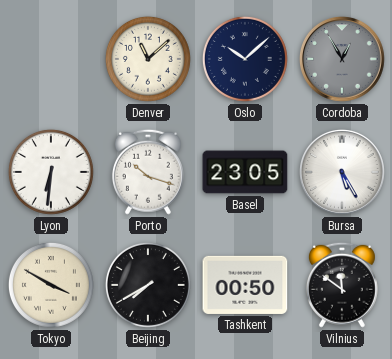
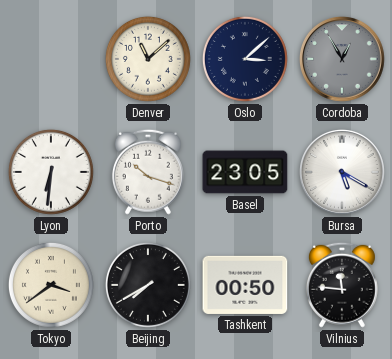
Oslo: 10:08 -> 3:08
Bursa: 5:25 -> 5:20
Tokyo: 3:50 -> 3:39
Vilnius: 11:51 -> 11:46
